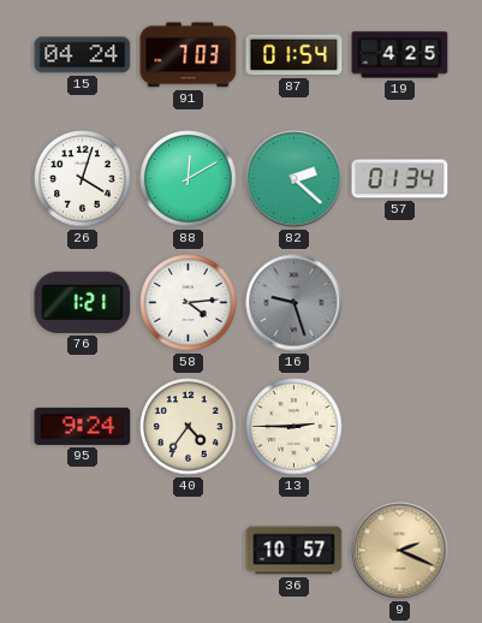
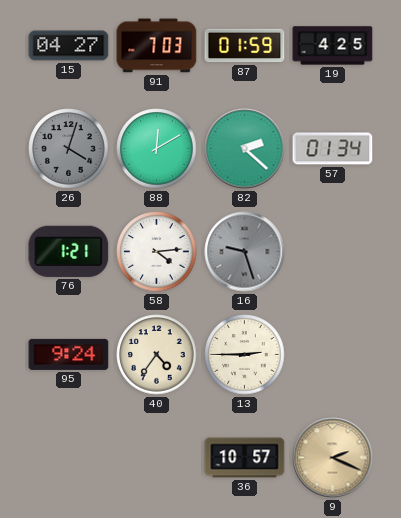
15: 04:24 -> 04:27
87: 01:54 -> 01:59
26 dial: white -> grey
